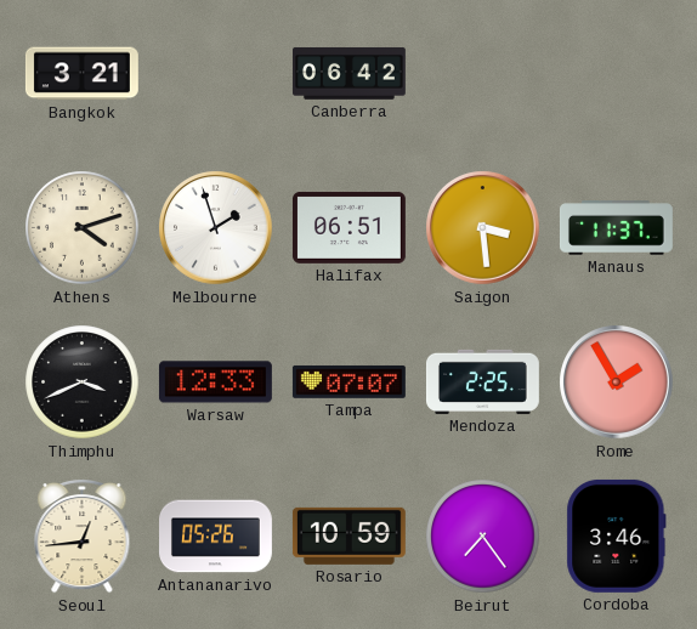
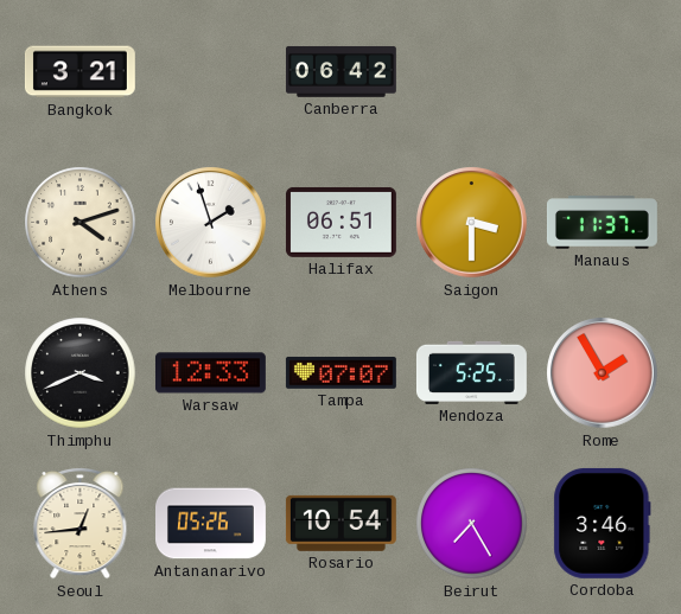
Saigon: 3:29 -> 3:30
Mendoza: 2:25 -> 5:25
Rosario: 10:59 -> 10:54
Beirut: 7:24 -> 7:25
